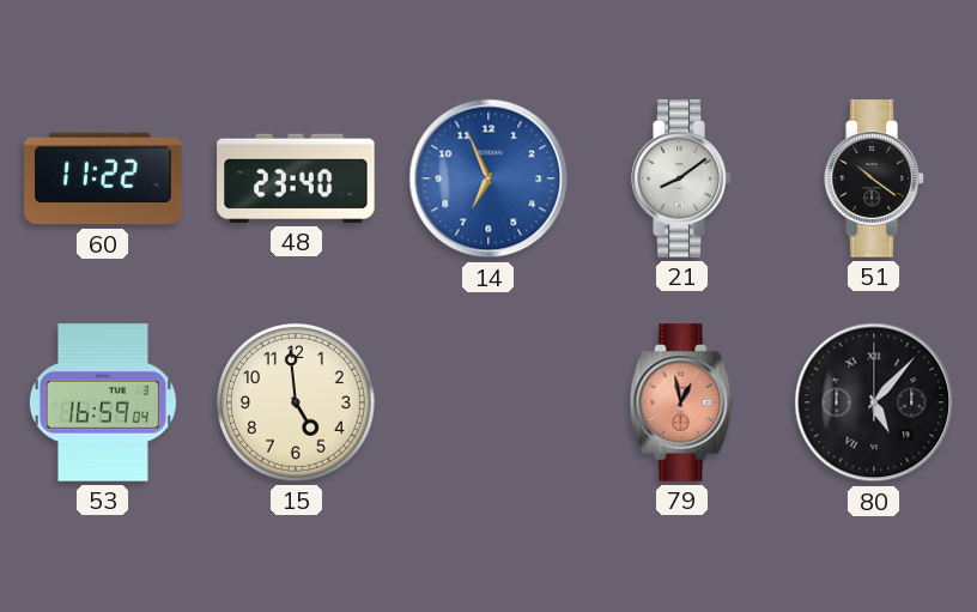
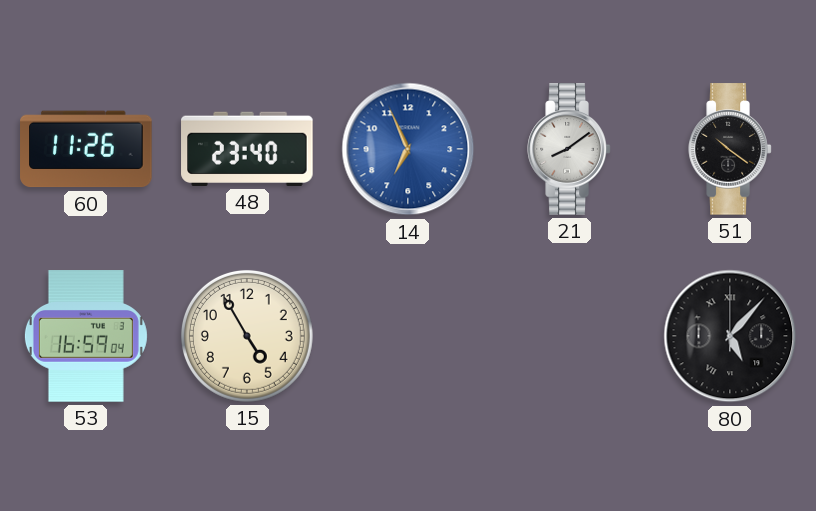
60: 11:22 -> 11:26
15: 4:59 -> 4:55
79: 12:58 -> none
